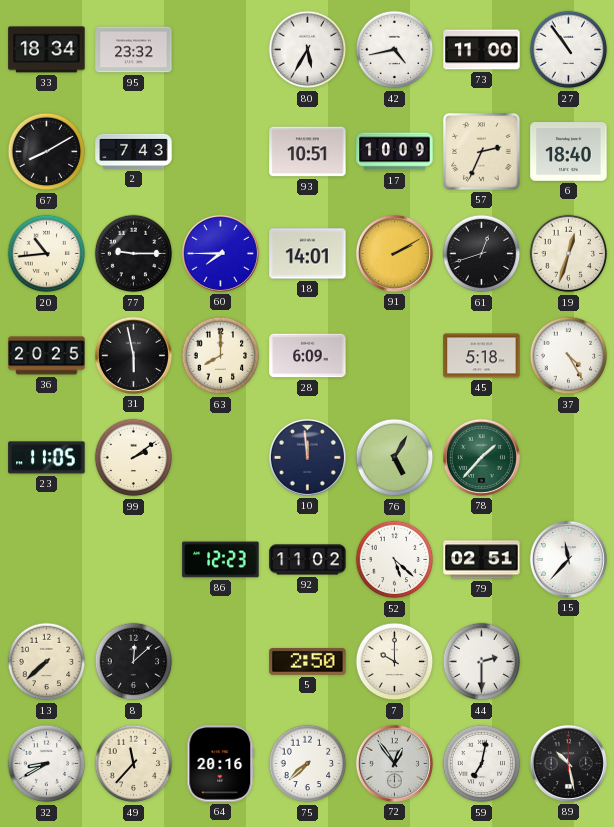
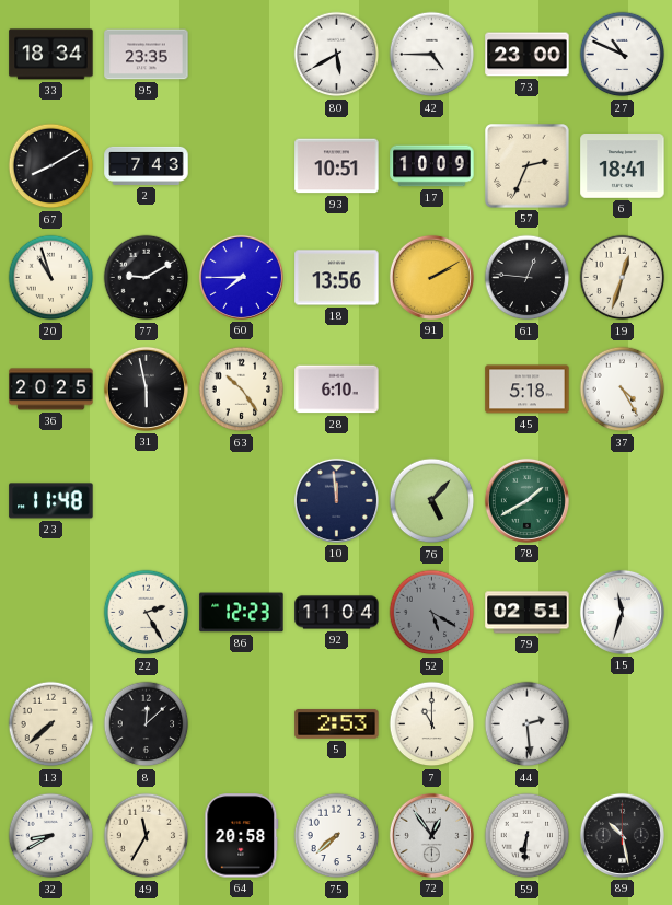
95: 23:32 -> 23:35
80: 5:35 -> 5:40
42: 4:43 -> 4:45
73: 11:00 -> 23:00
27: 10:54 -> 10:49
6: 18:40 -> 18:41
20: 10:44 -> 10:57
77: 9:15 -> 9:10
18: 14:01 -> 13:56
61: 12:42 -> 12:46
63: 8:00 -> 10:24
28: 6:09 -> 6:10
23: 11:05 -> 11:48
99: 2:09 -> none
76: 5:05 -> 5:07
78: 1:37 -> 1:40
22: none -> 2:25
92: 11:02 -> 11:04
52: 5:22 -> 5:20
52 dial: white -> grey
15: 11:37 -> 11:33
5: 2:50 -> 2:53
7: 10:00 -> 11:00
44: 2:30 -> 2:29
49: 11:37 -> 11:35
64: 20:16 -> 20:58
59: 7:02 -> 6:31
